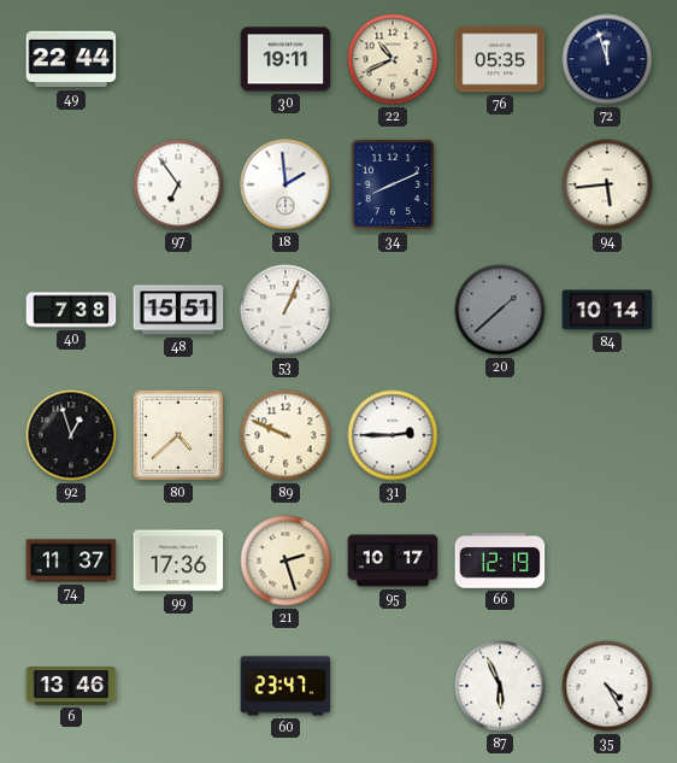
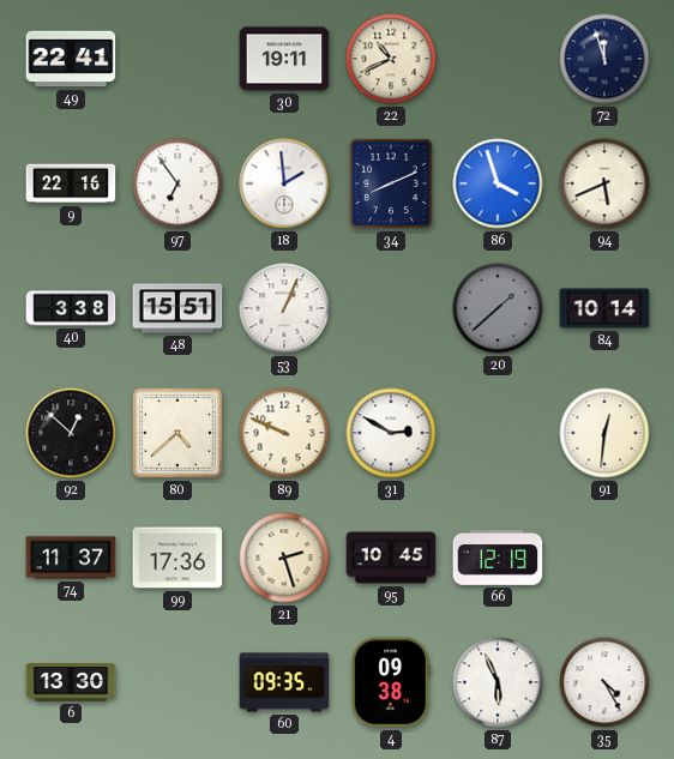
49: 22:44 -> 22:41
76: 05:35 -> none
9: none -> 22:16
86: none -> 3:57
94: 5:44 -> 5:41
40: 7:38 -> 3:38
92: 12:57 -> 12:52
31: 2:45 -> 2:50
91: none -> 12:31
95: 10:17 -> 10:45
6: 13:46 -> 13:30
60: 23:47 -> 09:35
4: none -> 09:38
